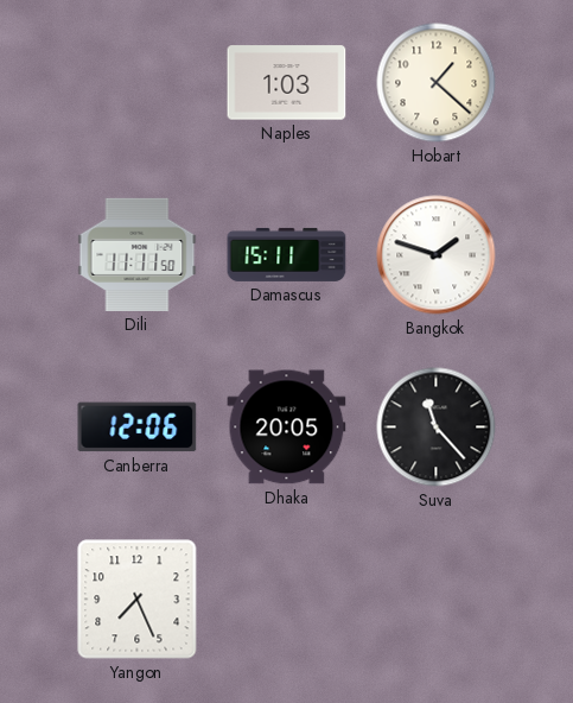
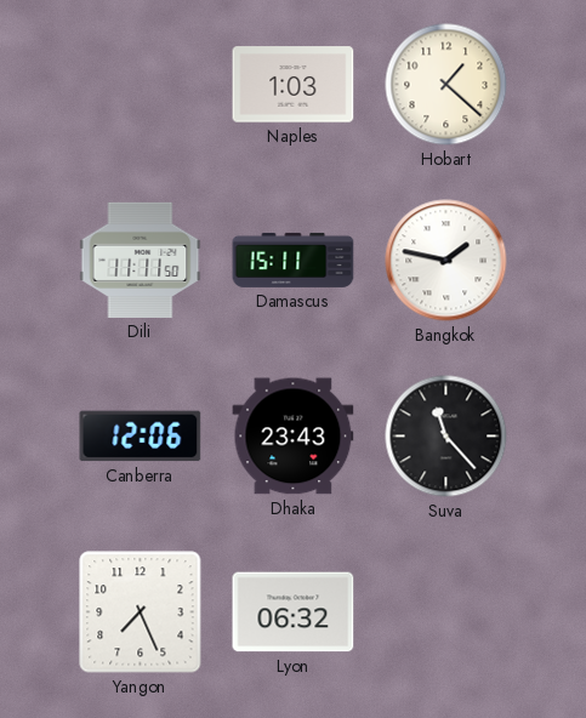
Bangkok: 1:48 -> 1:47
Dhaka: 20:05 -> 23:43
Lyon: none -> 06:32
